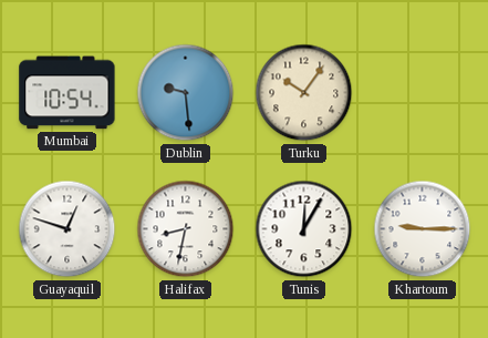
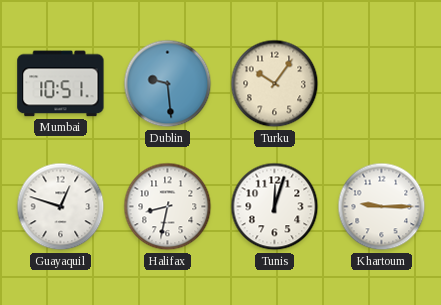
Mumbai: 10:54 -> 10:51
Tunis: 12:05 -> 12:03
